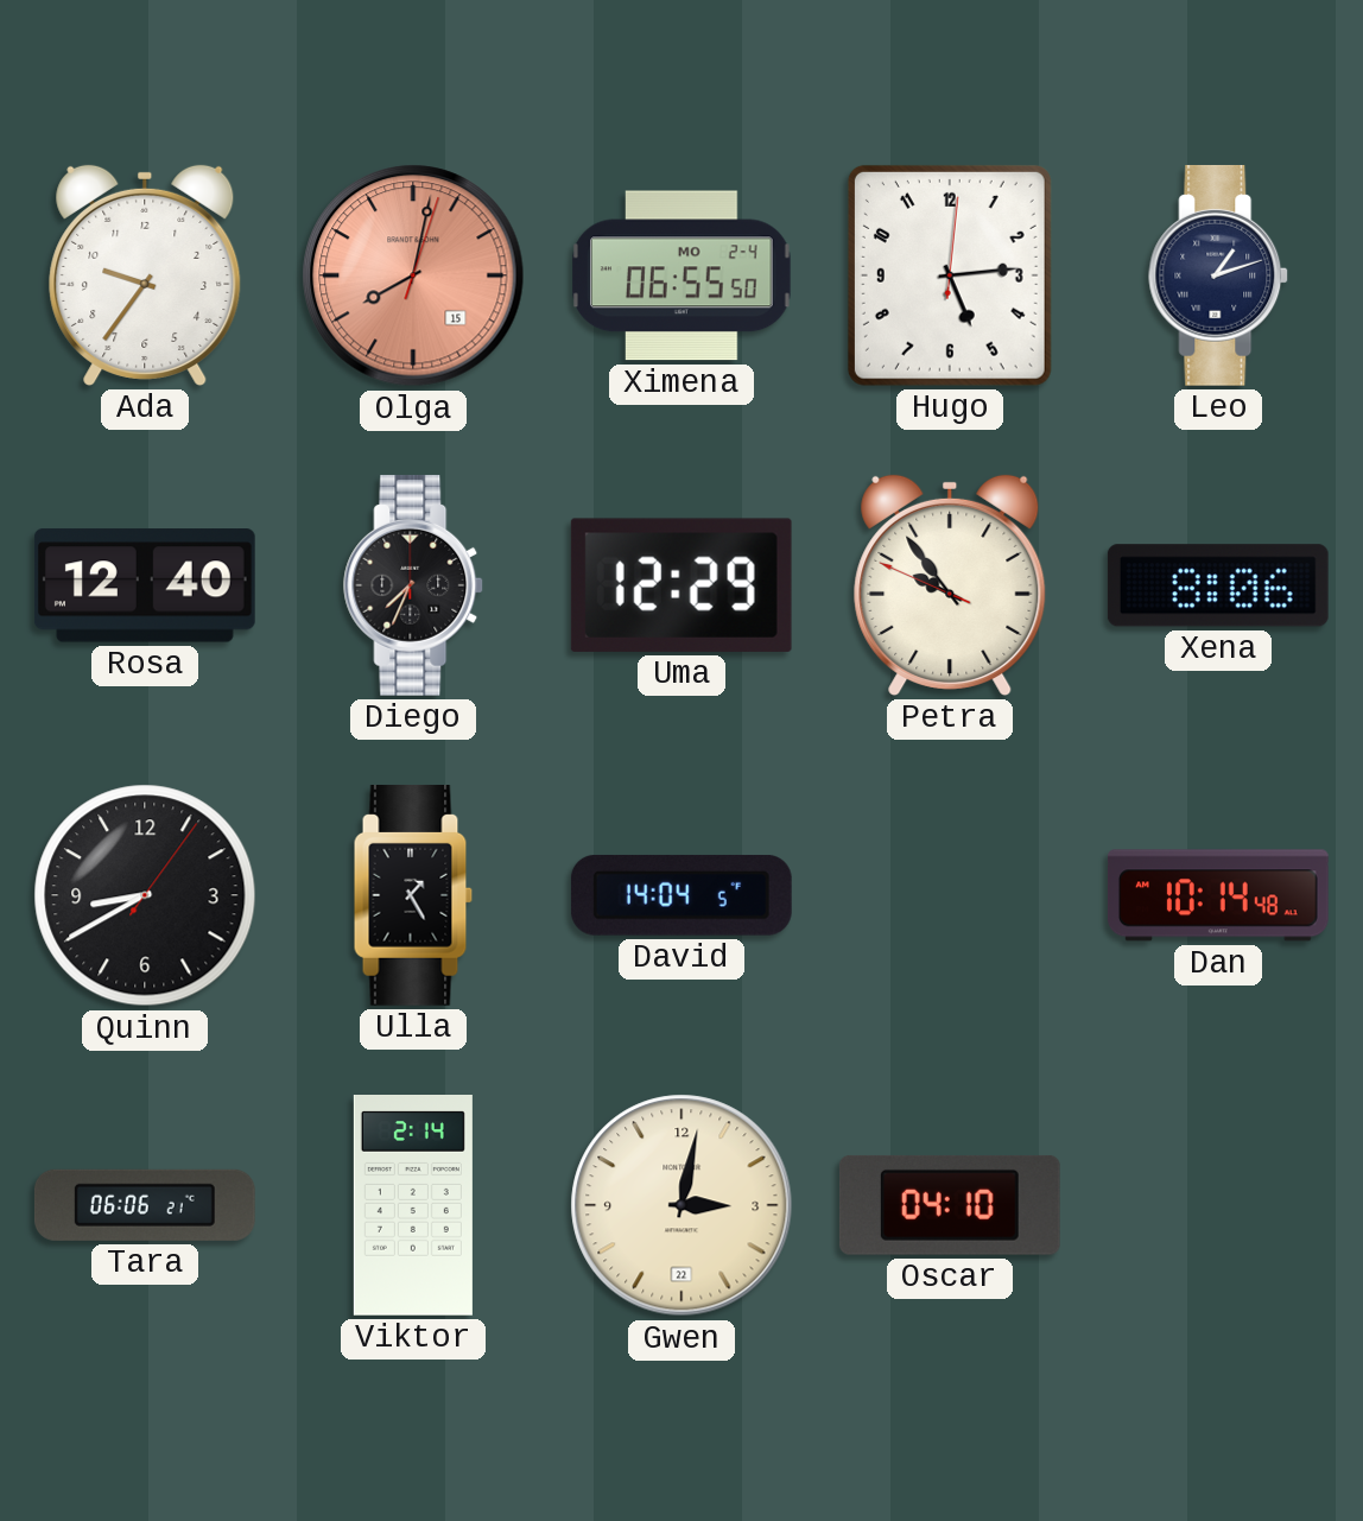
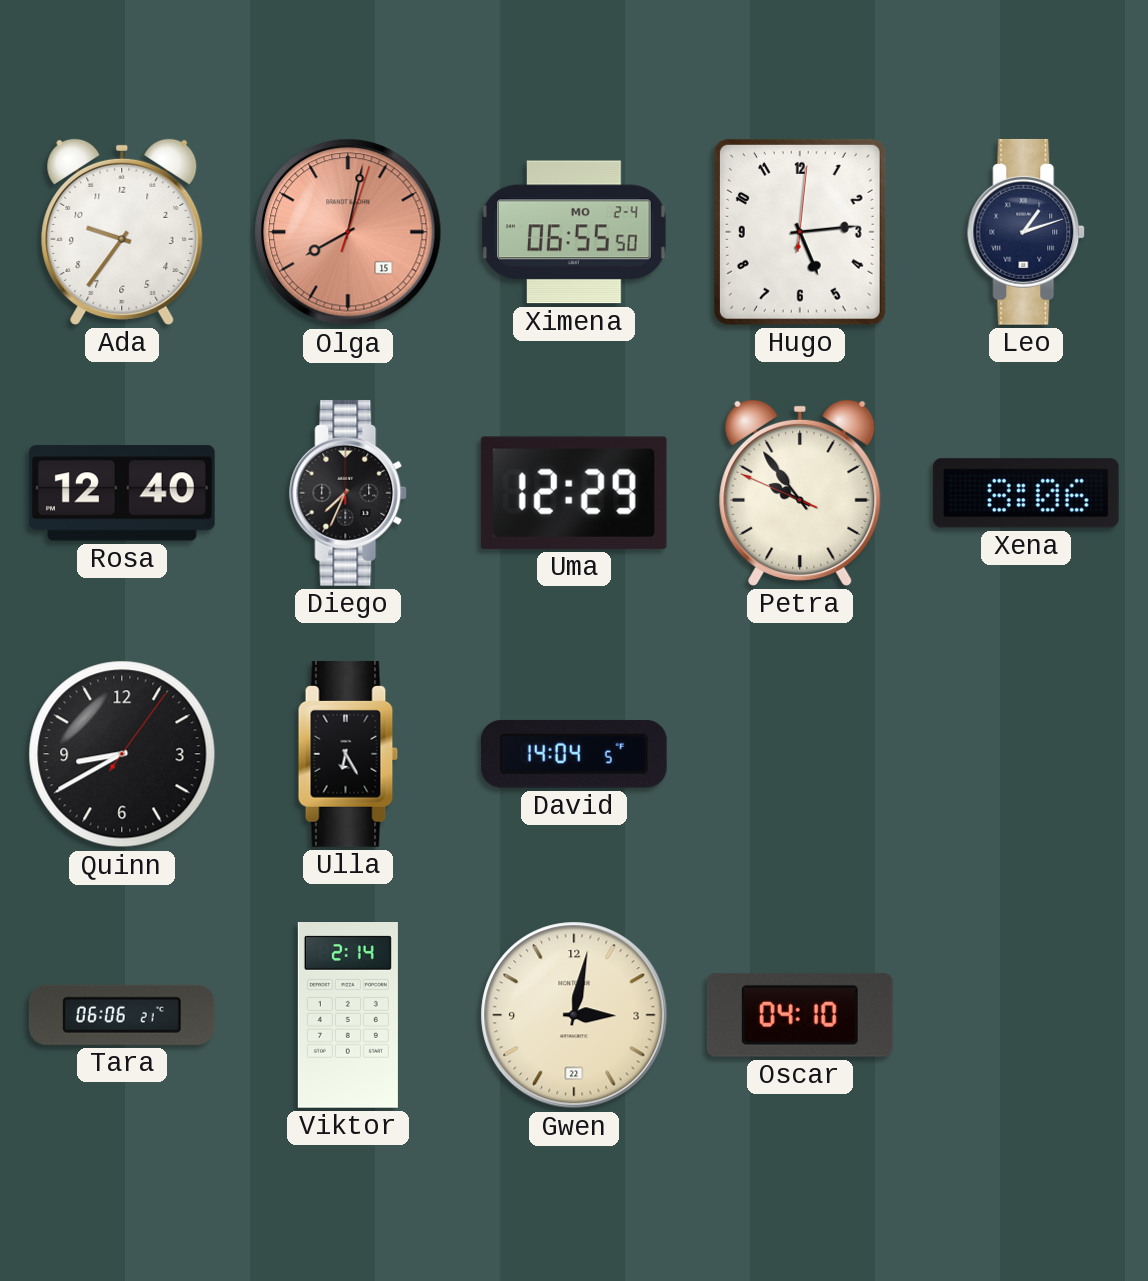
Ulla: 1:25 -> 6:25
Dan: 10:14 -> none
